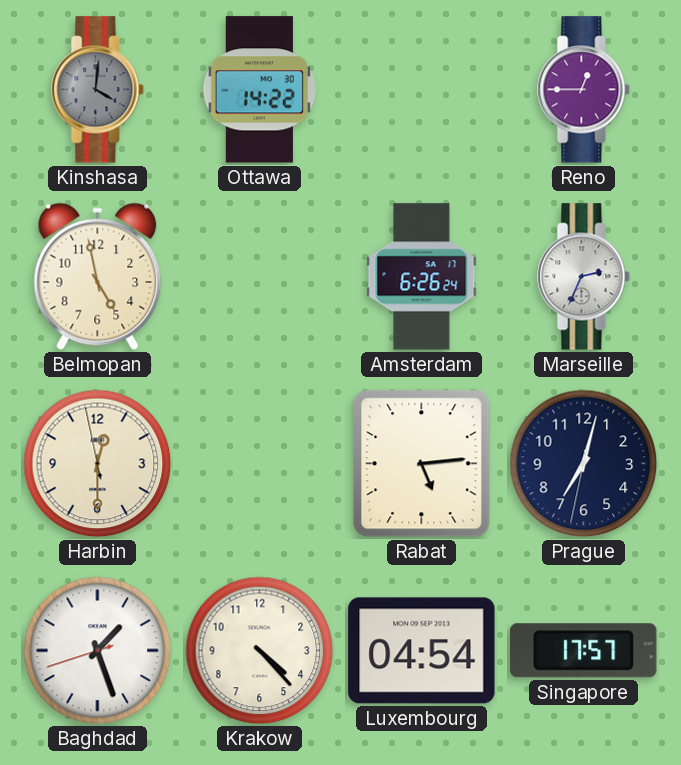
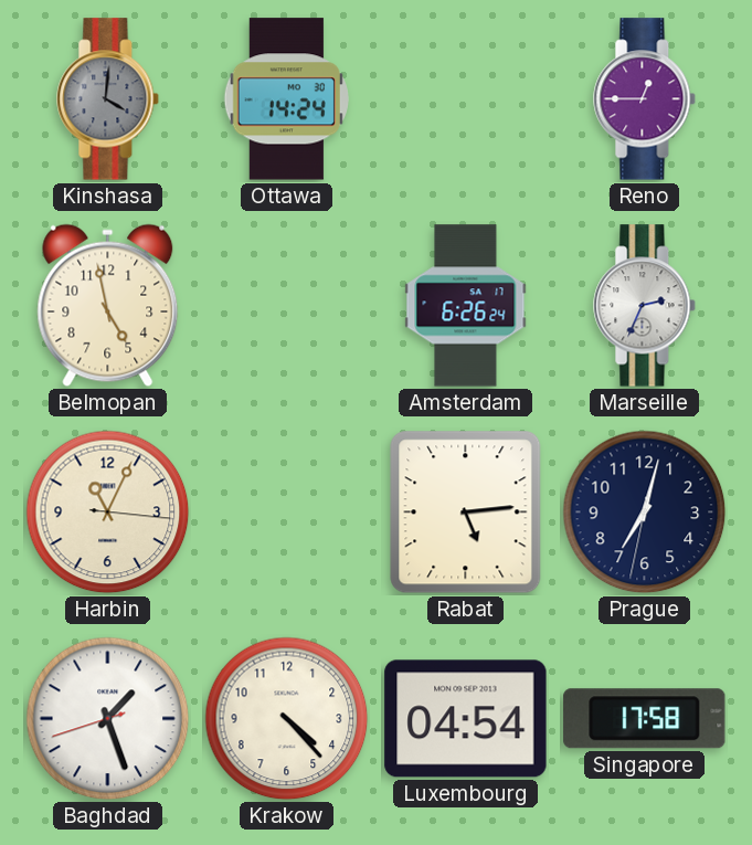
Ottawa: 14:22 -> 14:24
Harbin: 12:29 -> 11:04
Singapore: 17:57 -> 17:58
